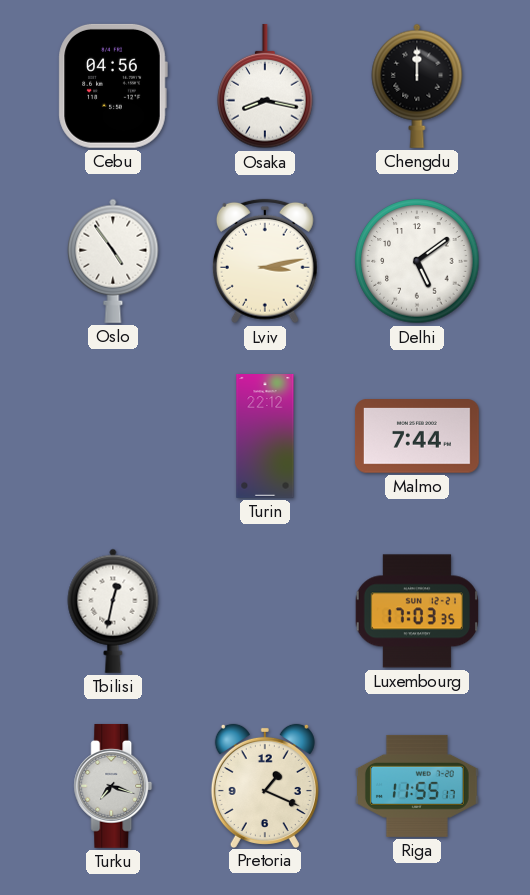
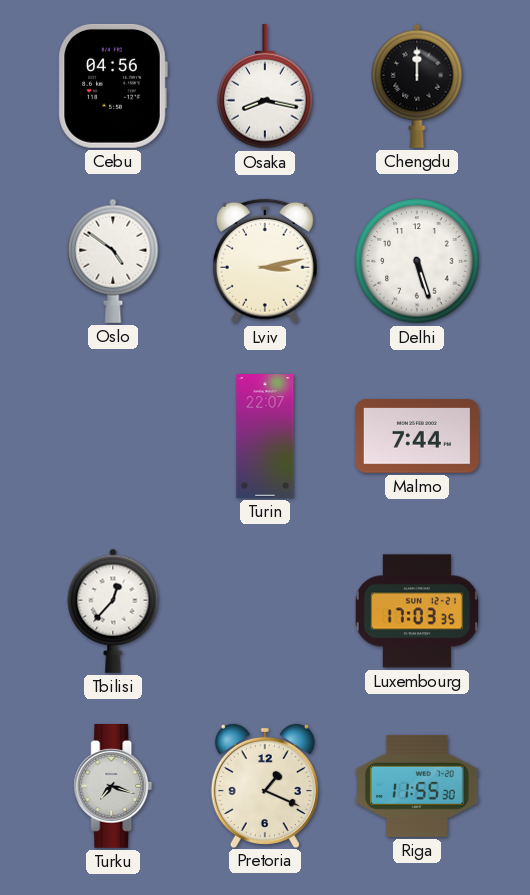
Oslo: 4:54 -> 4:51
Delhi: 5:09 -> 5:27
Turin: 22:12 -> 22:07
Tbilisi: 12:32 -> 12:37
Riga: 11:55:17 -> 11:55:30
